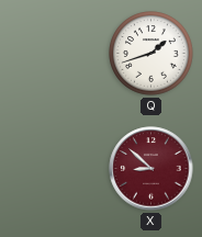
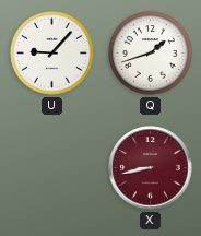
U: none -> 9:07
X: 8:52 -> 8:43
